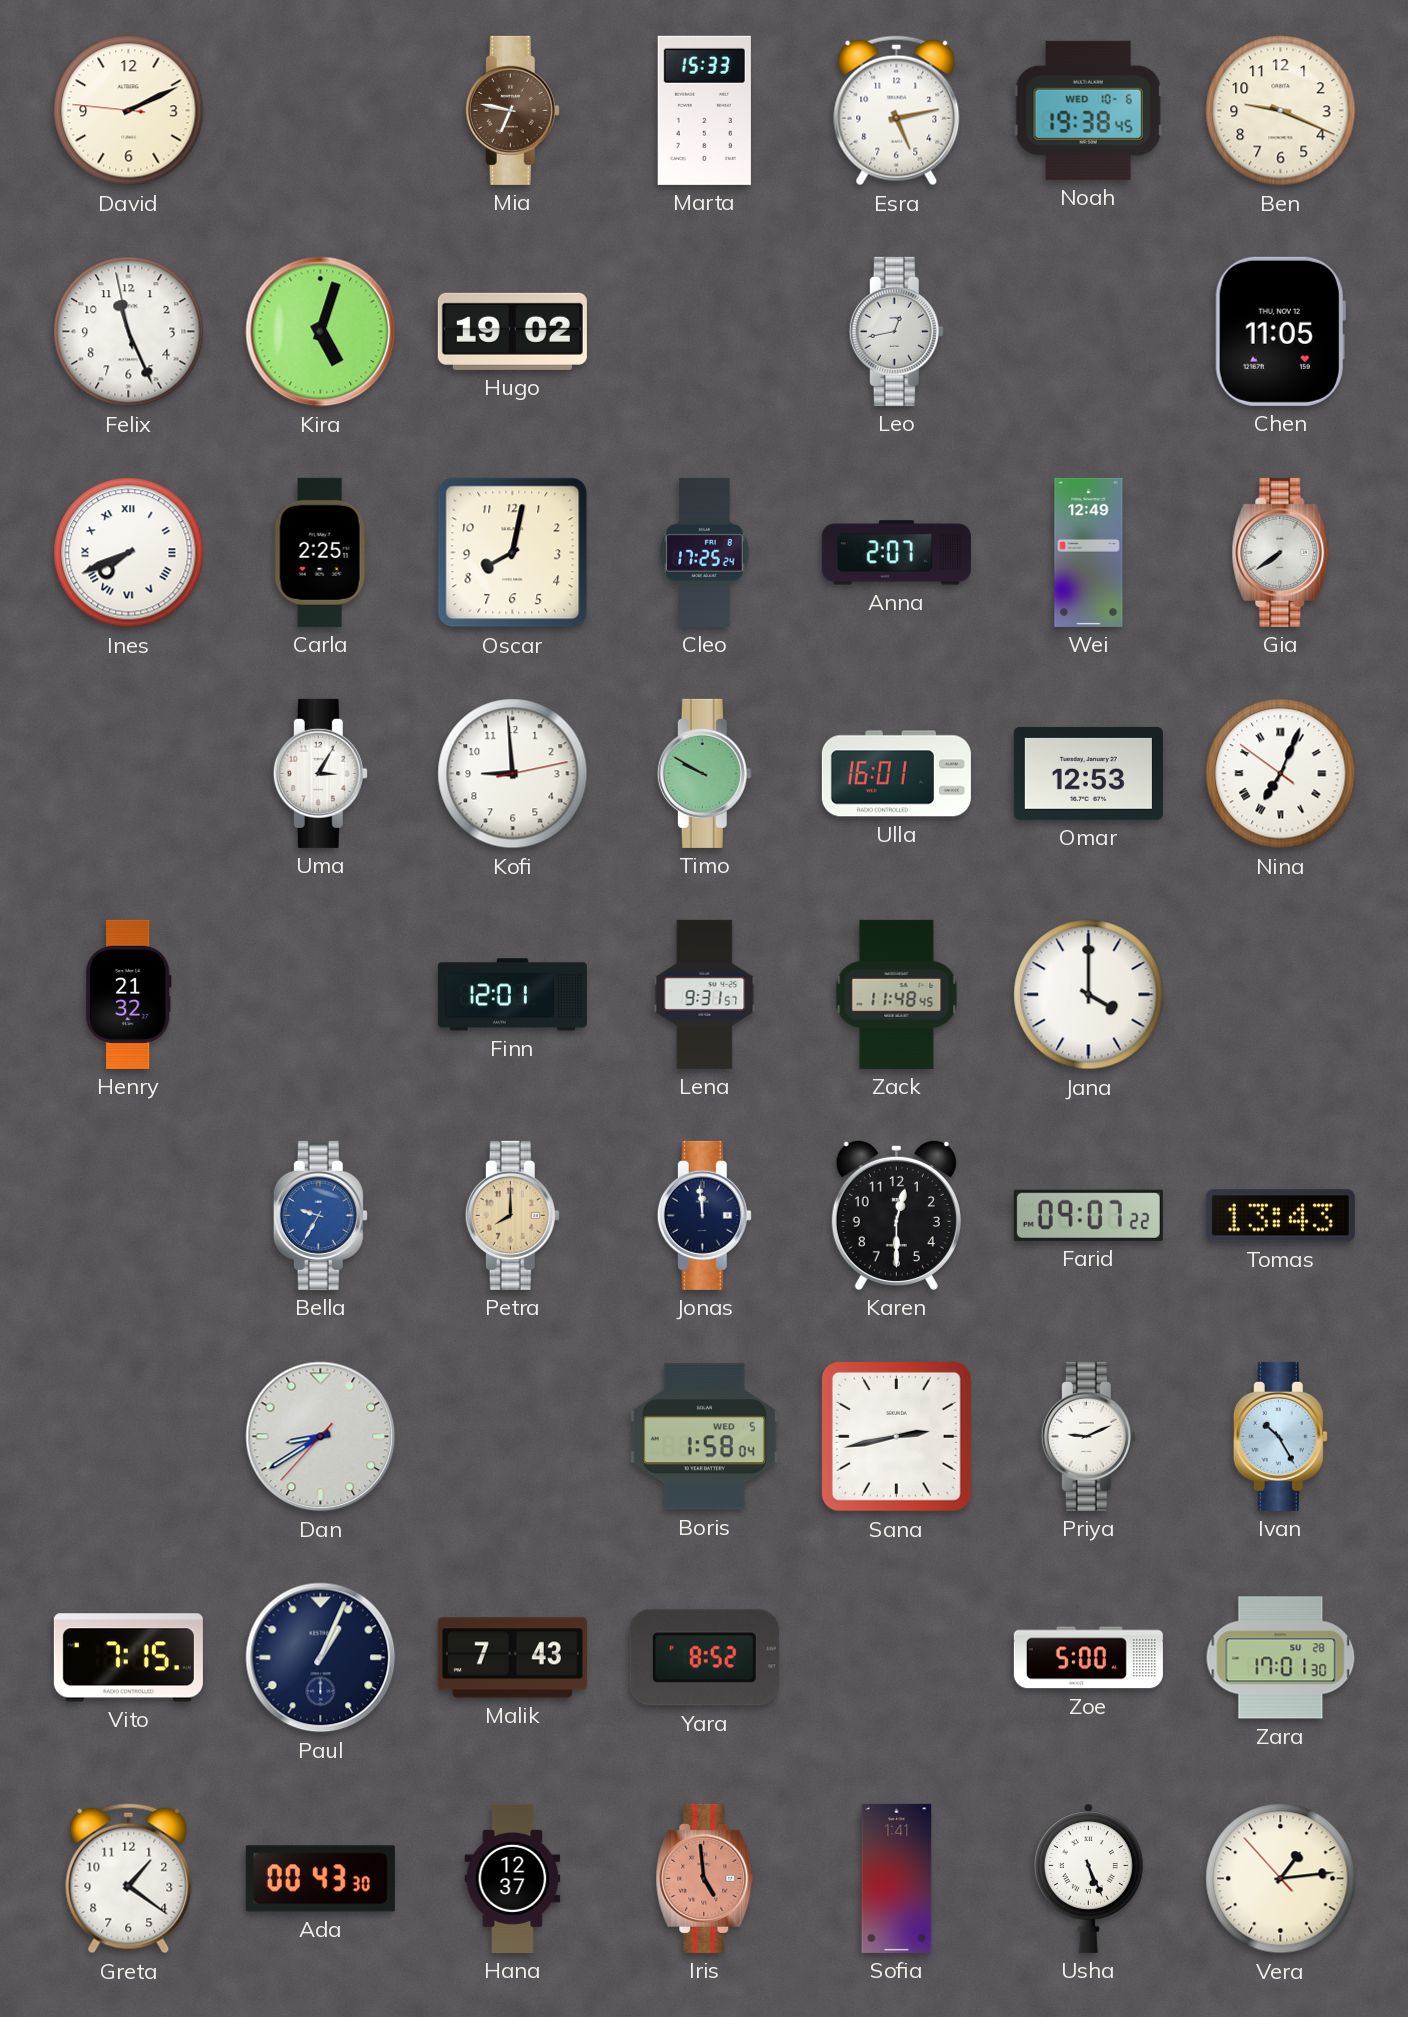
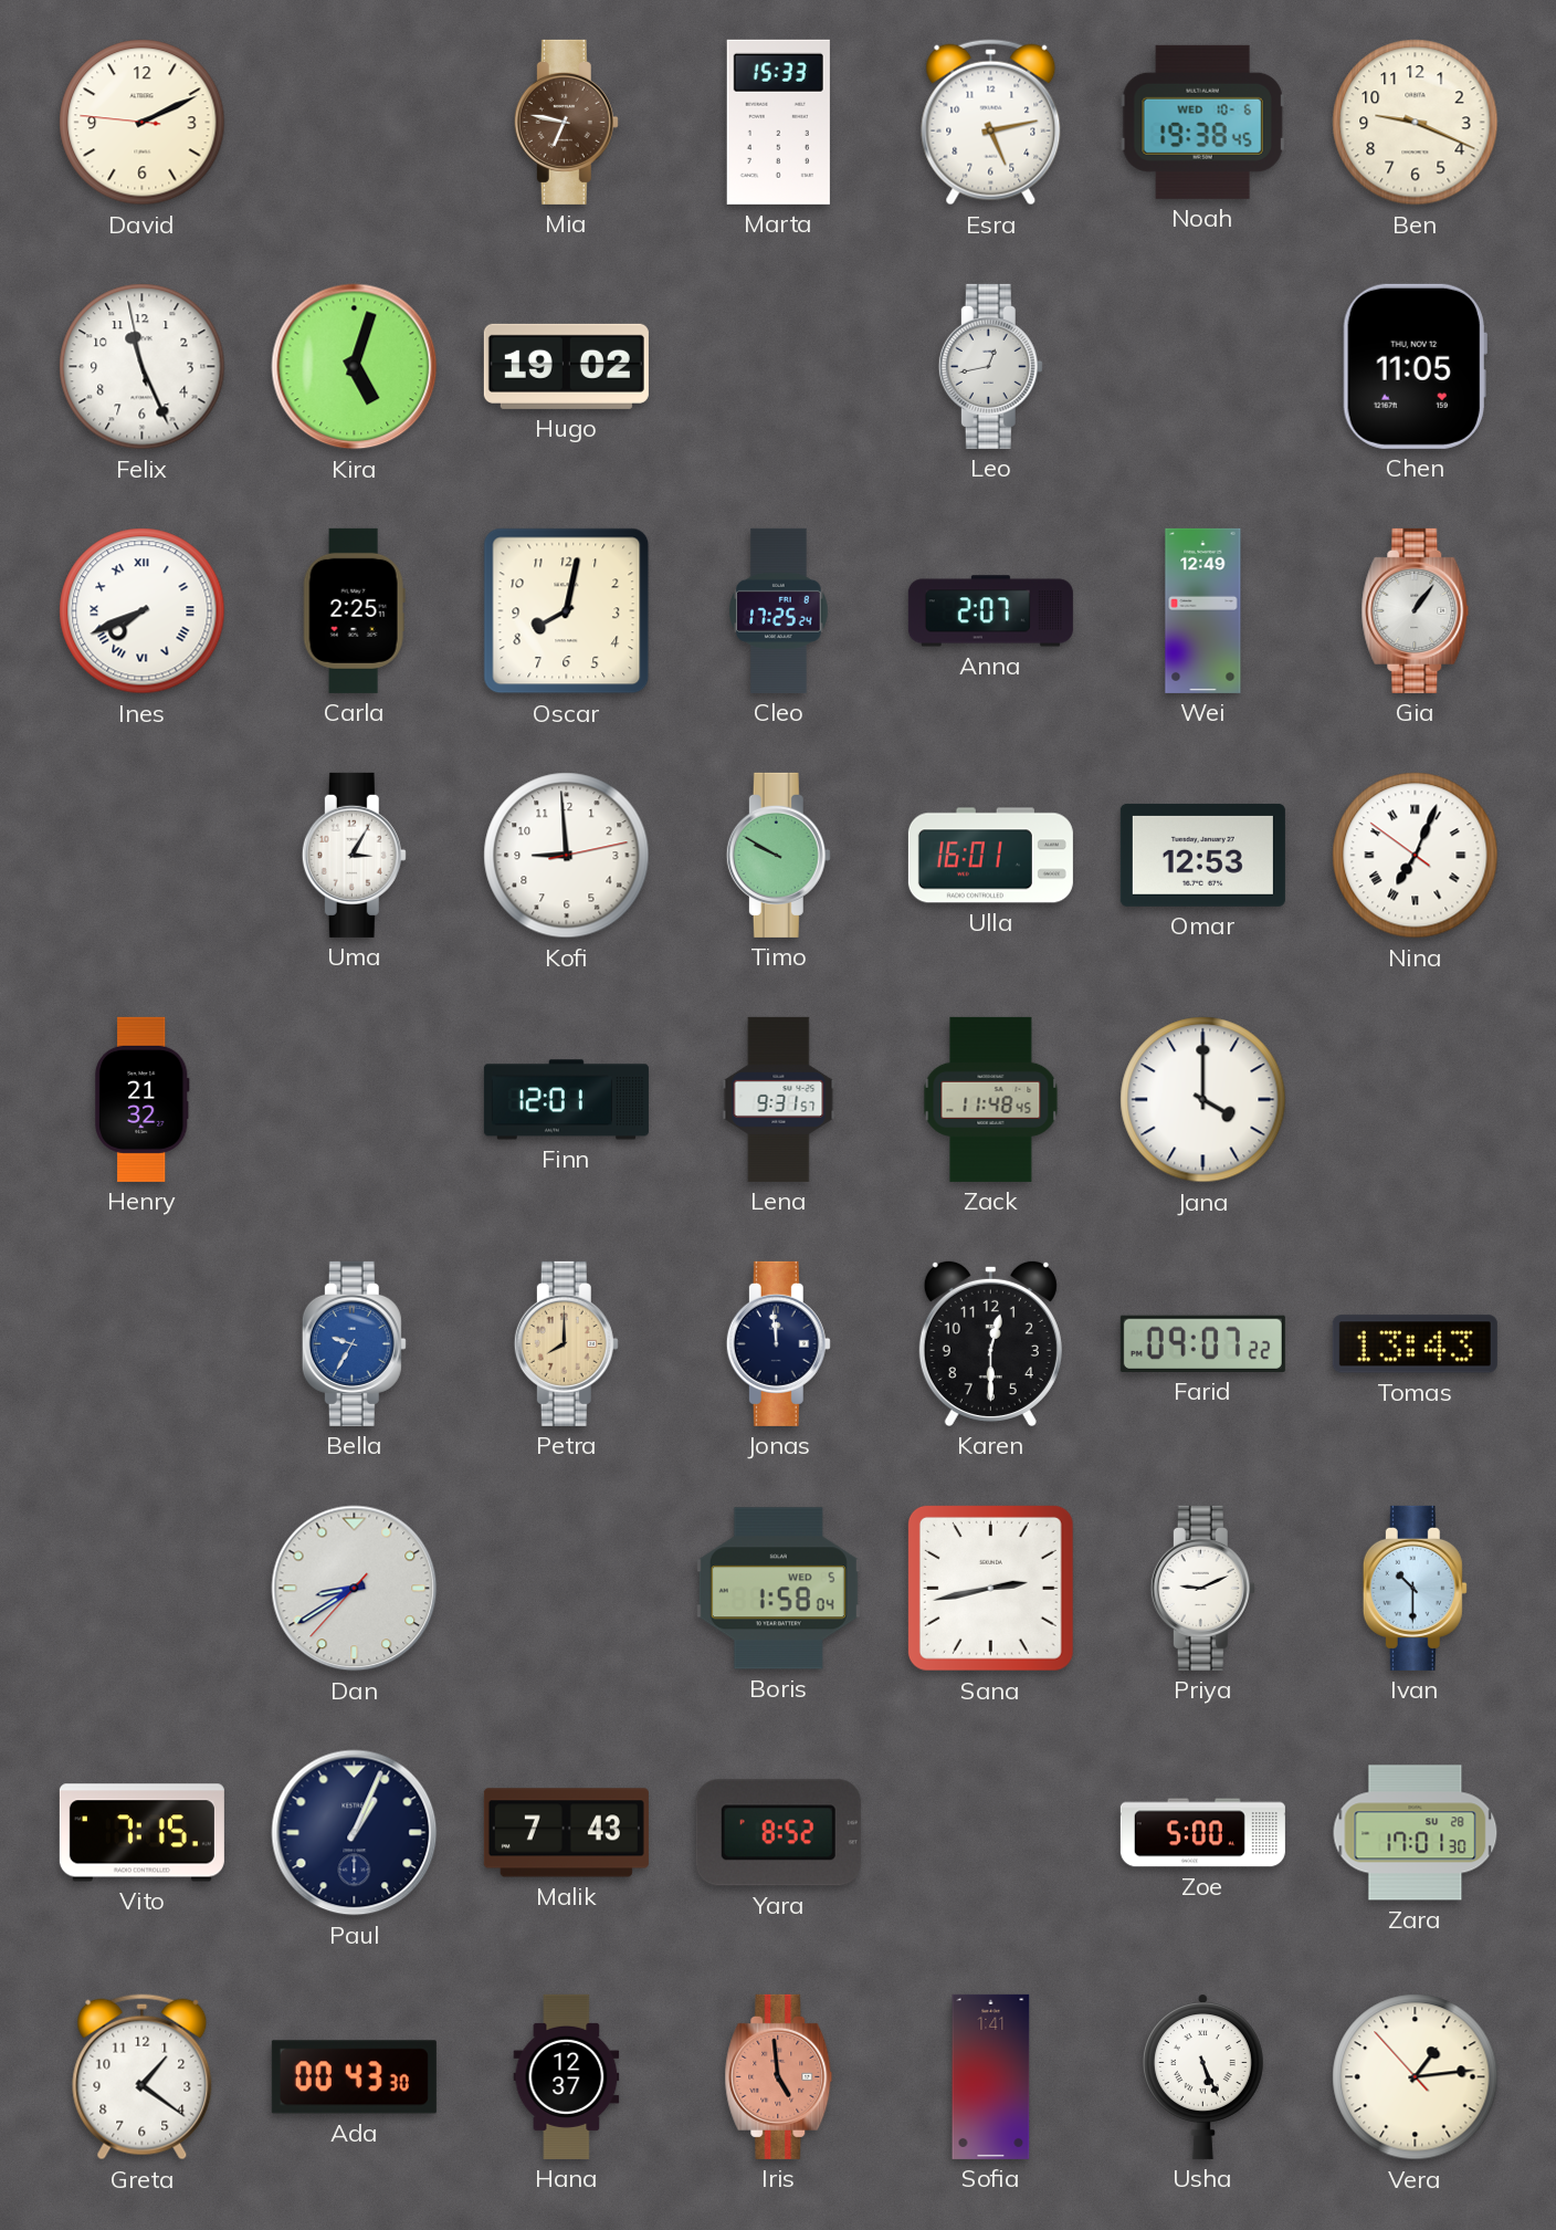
Gia: 7:39 -> 1:06
Ivan: 10:25 -> 10:30
